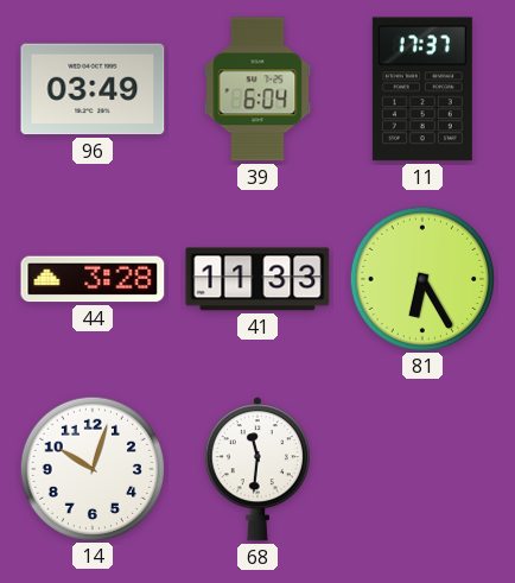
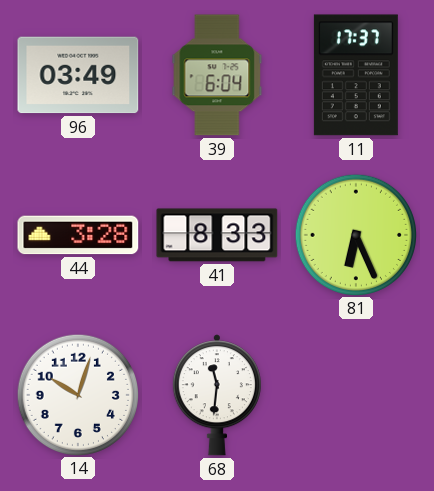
41: 11:33 -> 8:33
81: 6:25 -> 6:26
